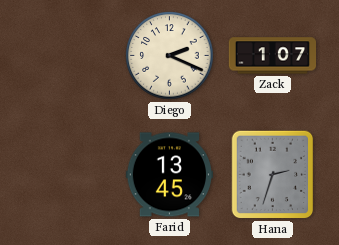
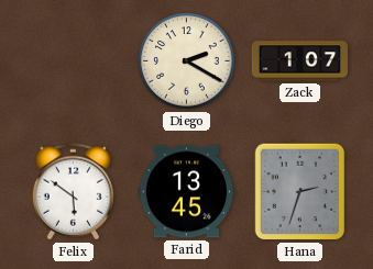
Diego: 2:19 -> 2:20
Felix: none -> 5:51
